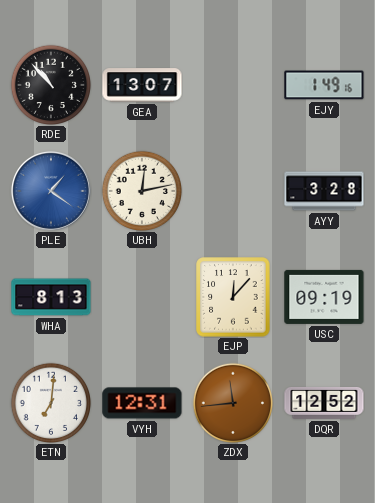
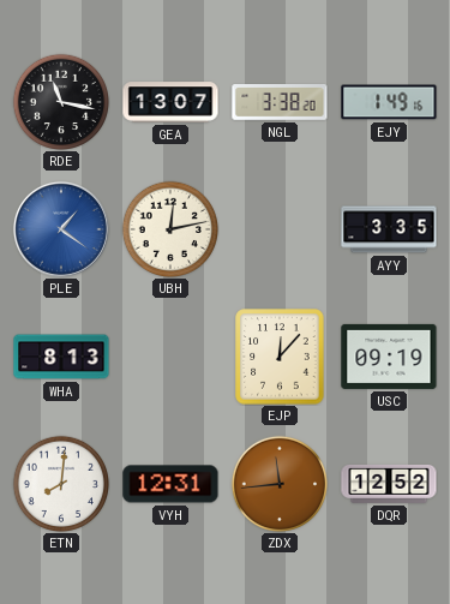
RDE: 10:53 -> 11:17
NGL: none -> 3:38
AYY: 3:28 -> 3:35
ETN: 7:01 -> 8:01
